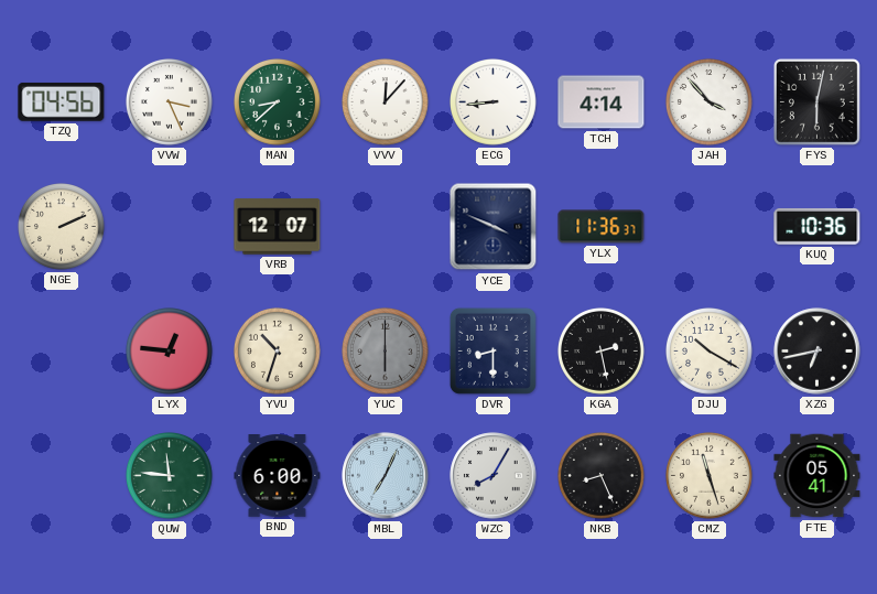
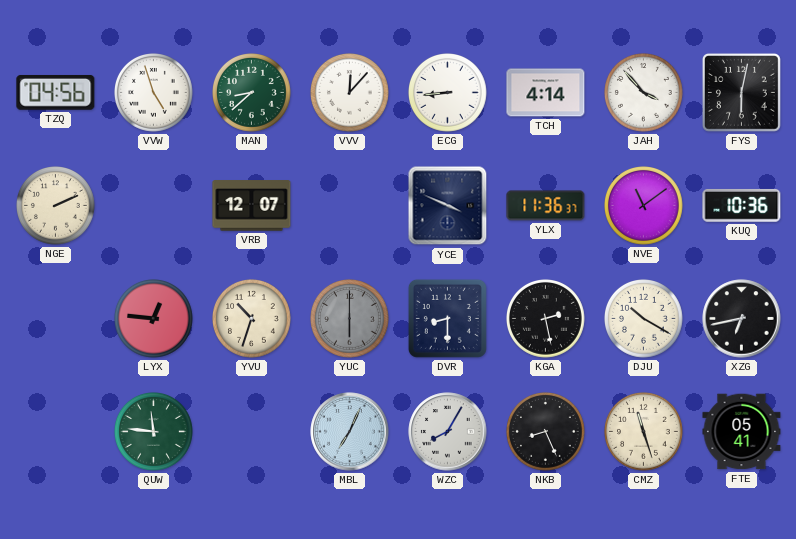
VVW: 3:26 -> 4:57
NVE: none -> 11:09
BND: 6:00 -> none
